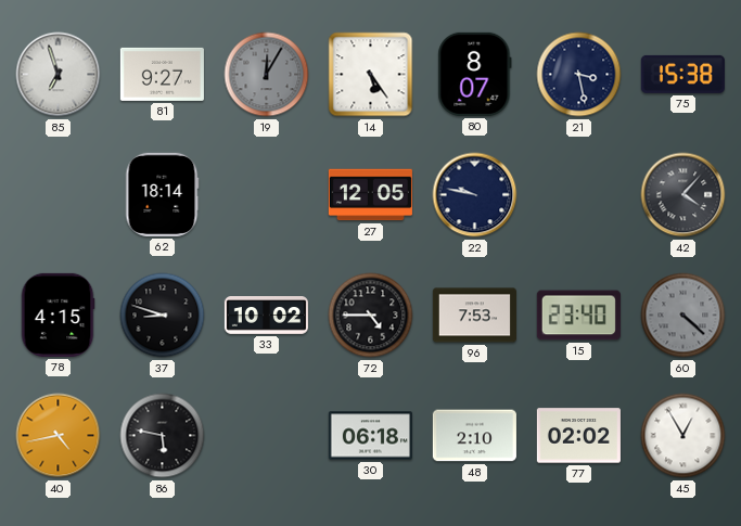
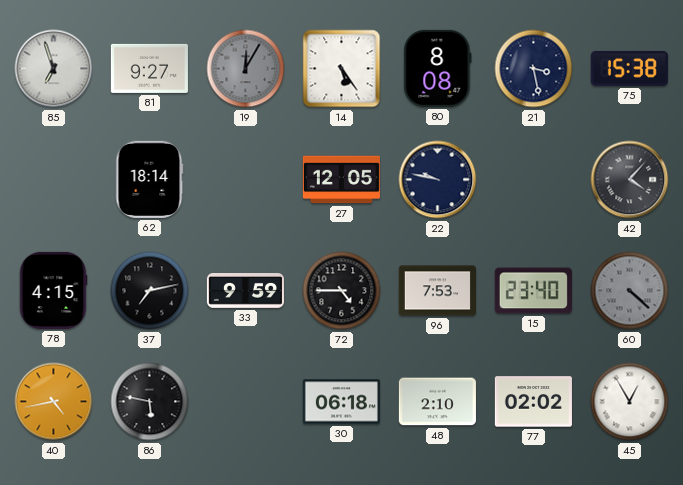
80: 8:07 -> 8:08
37: 8:48 -> 7:13
33: 10:02 -> 9:59
